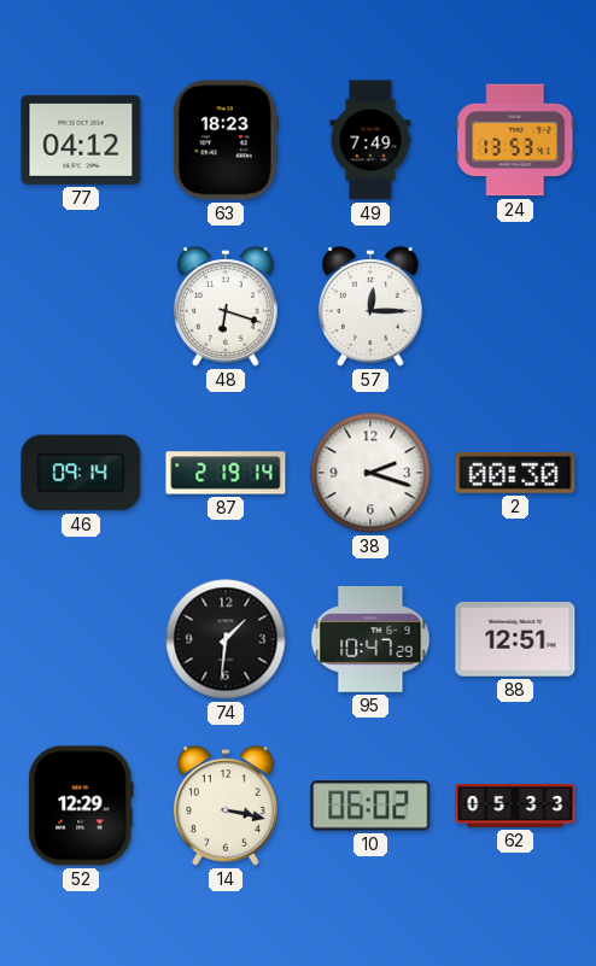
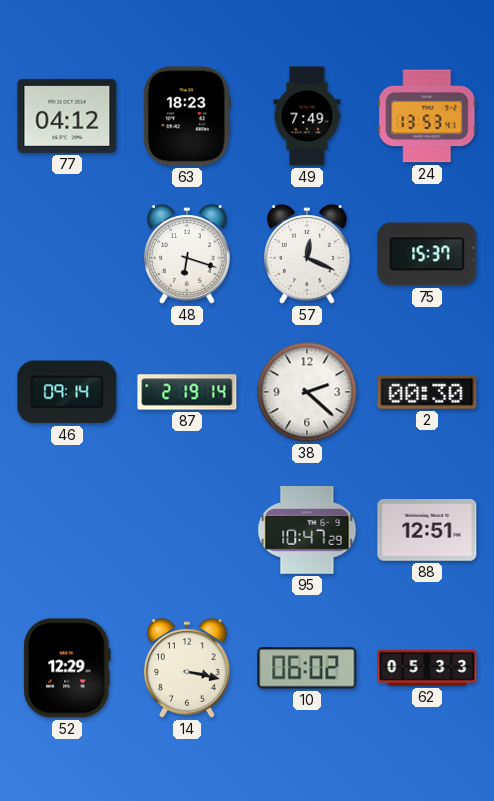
57: 12:15 -> 12:19
75: none -> 15:37
38: 2:18 -> 2:22
74: 1:31 -> none
